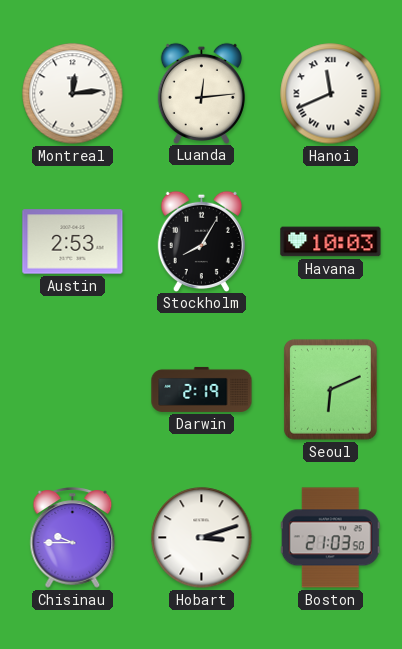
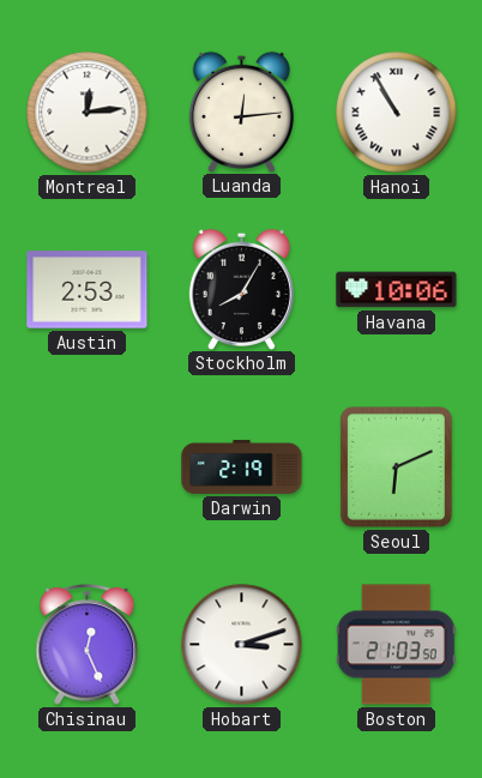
Hanoi: 11:41 -> 10:55
Havana: 10:03 -> 10:06
Chisinau: 9:45 -> 12:26
